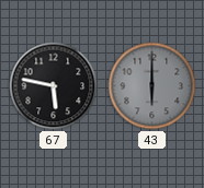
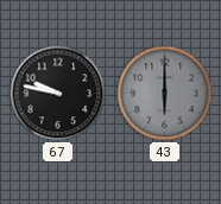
67: 5:47 -> 9:47
